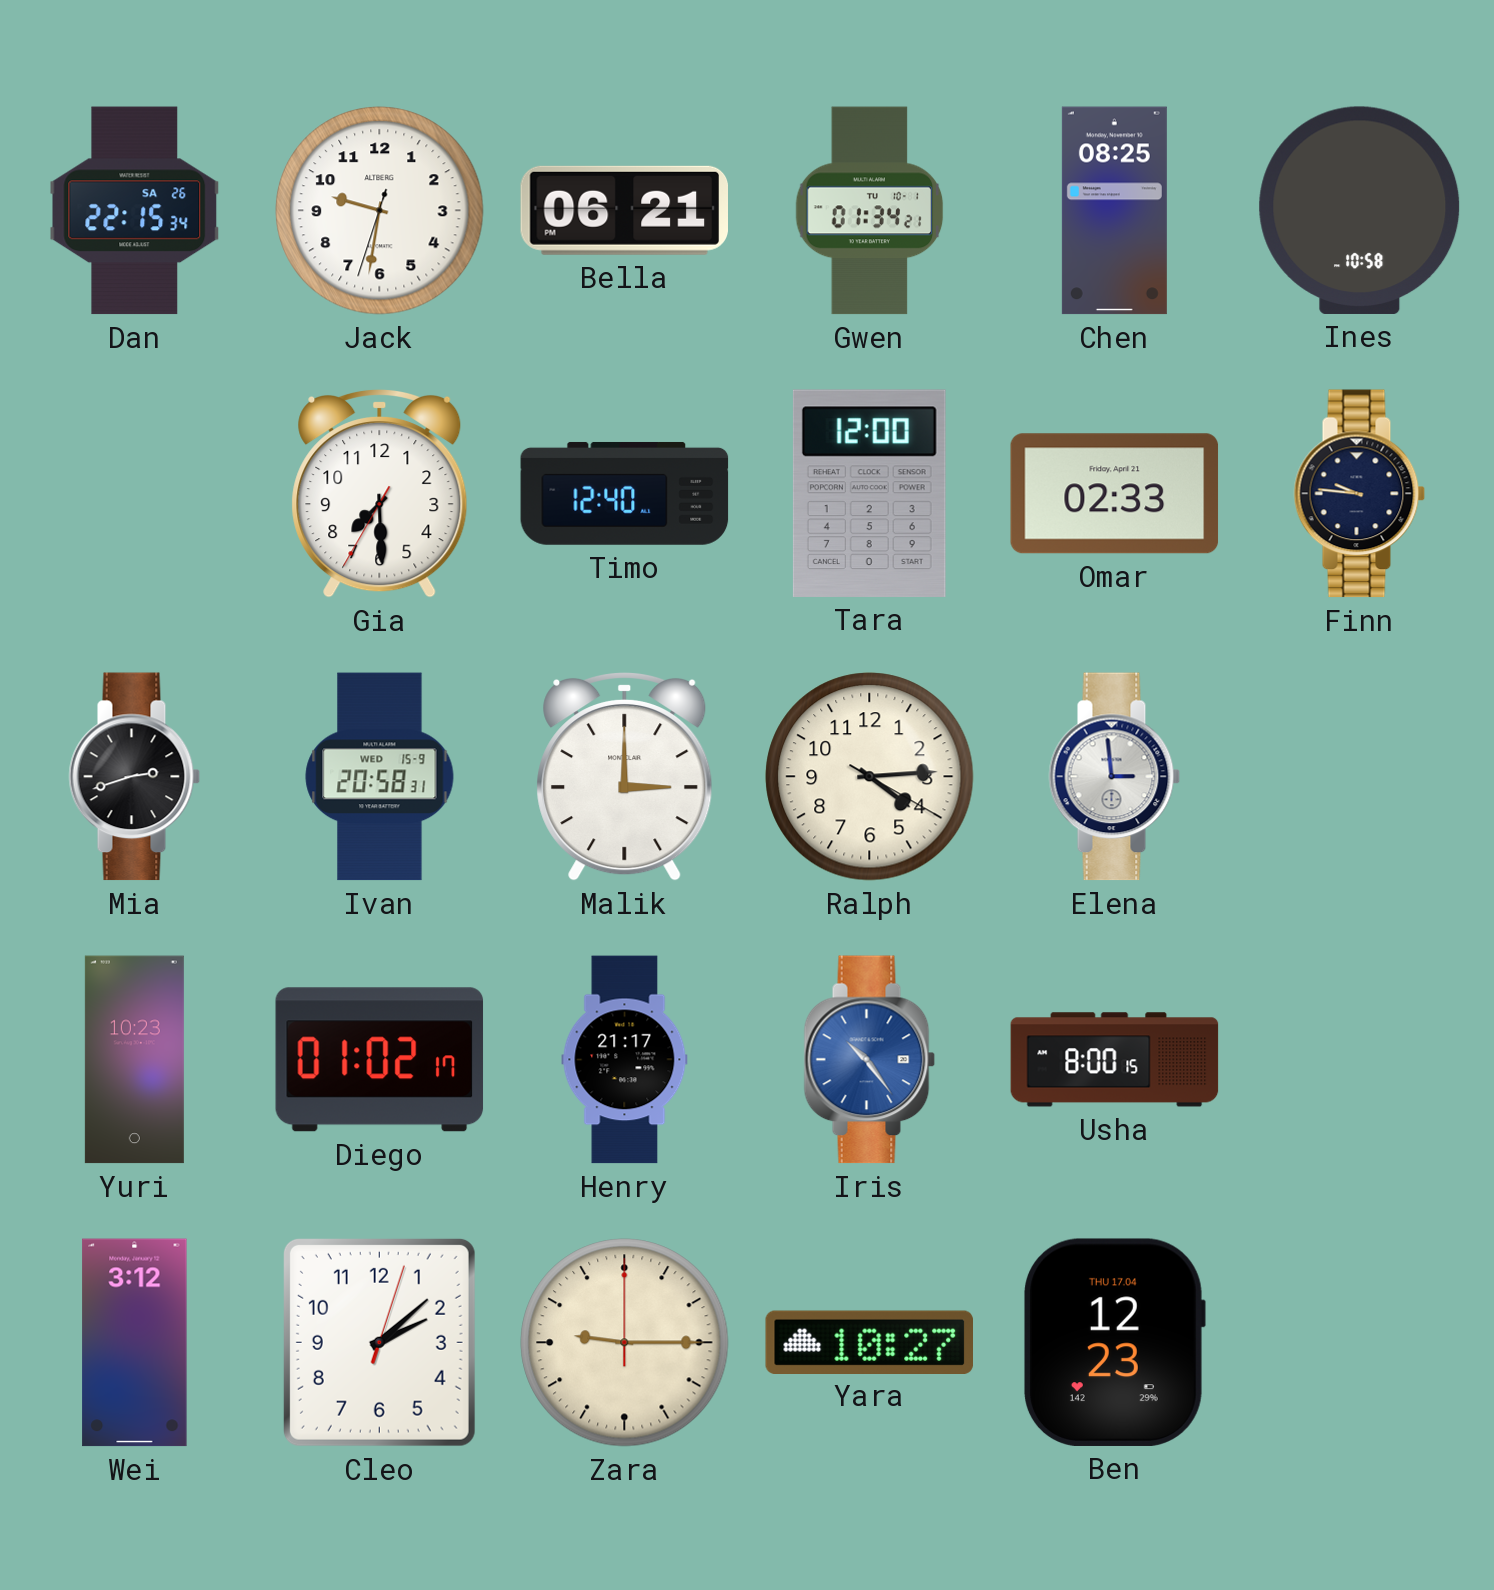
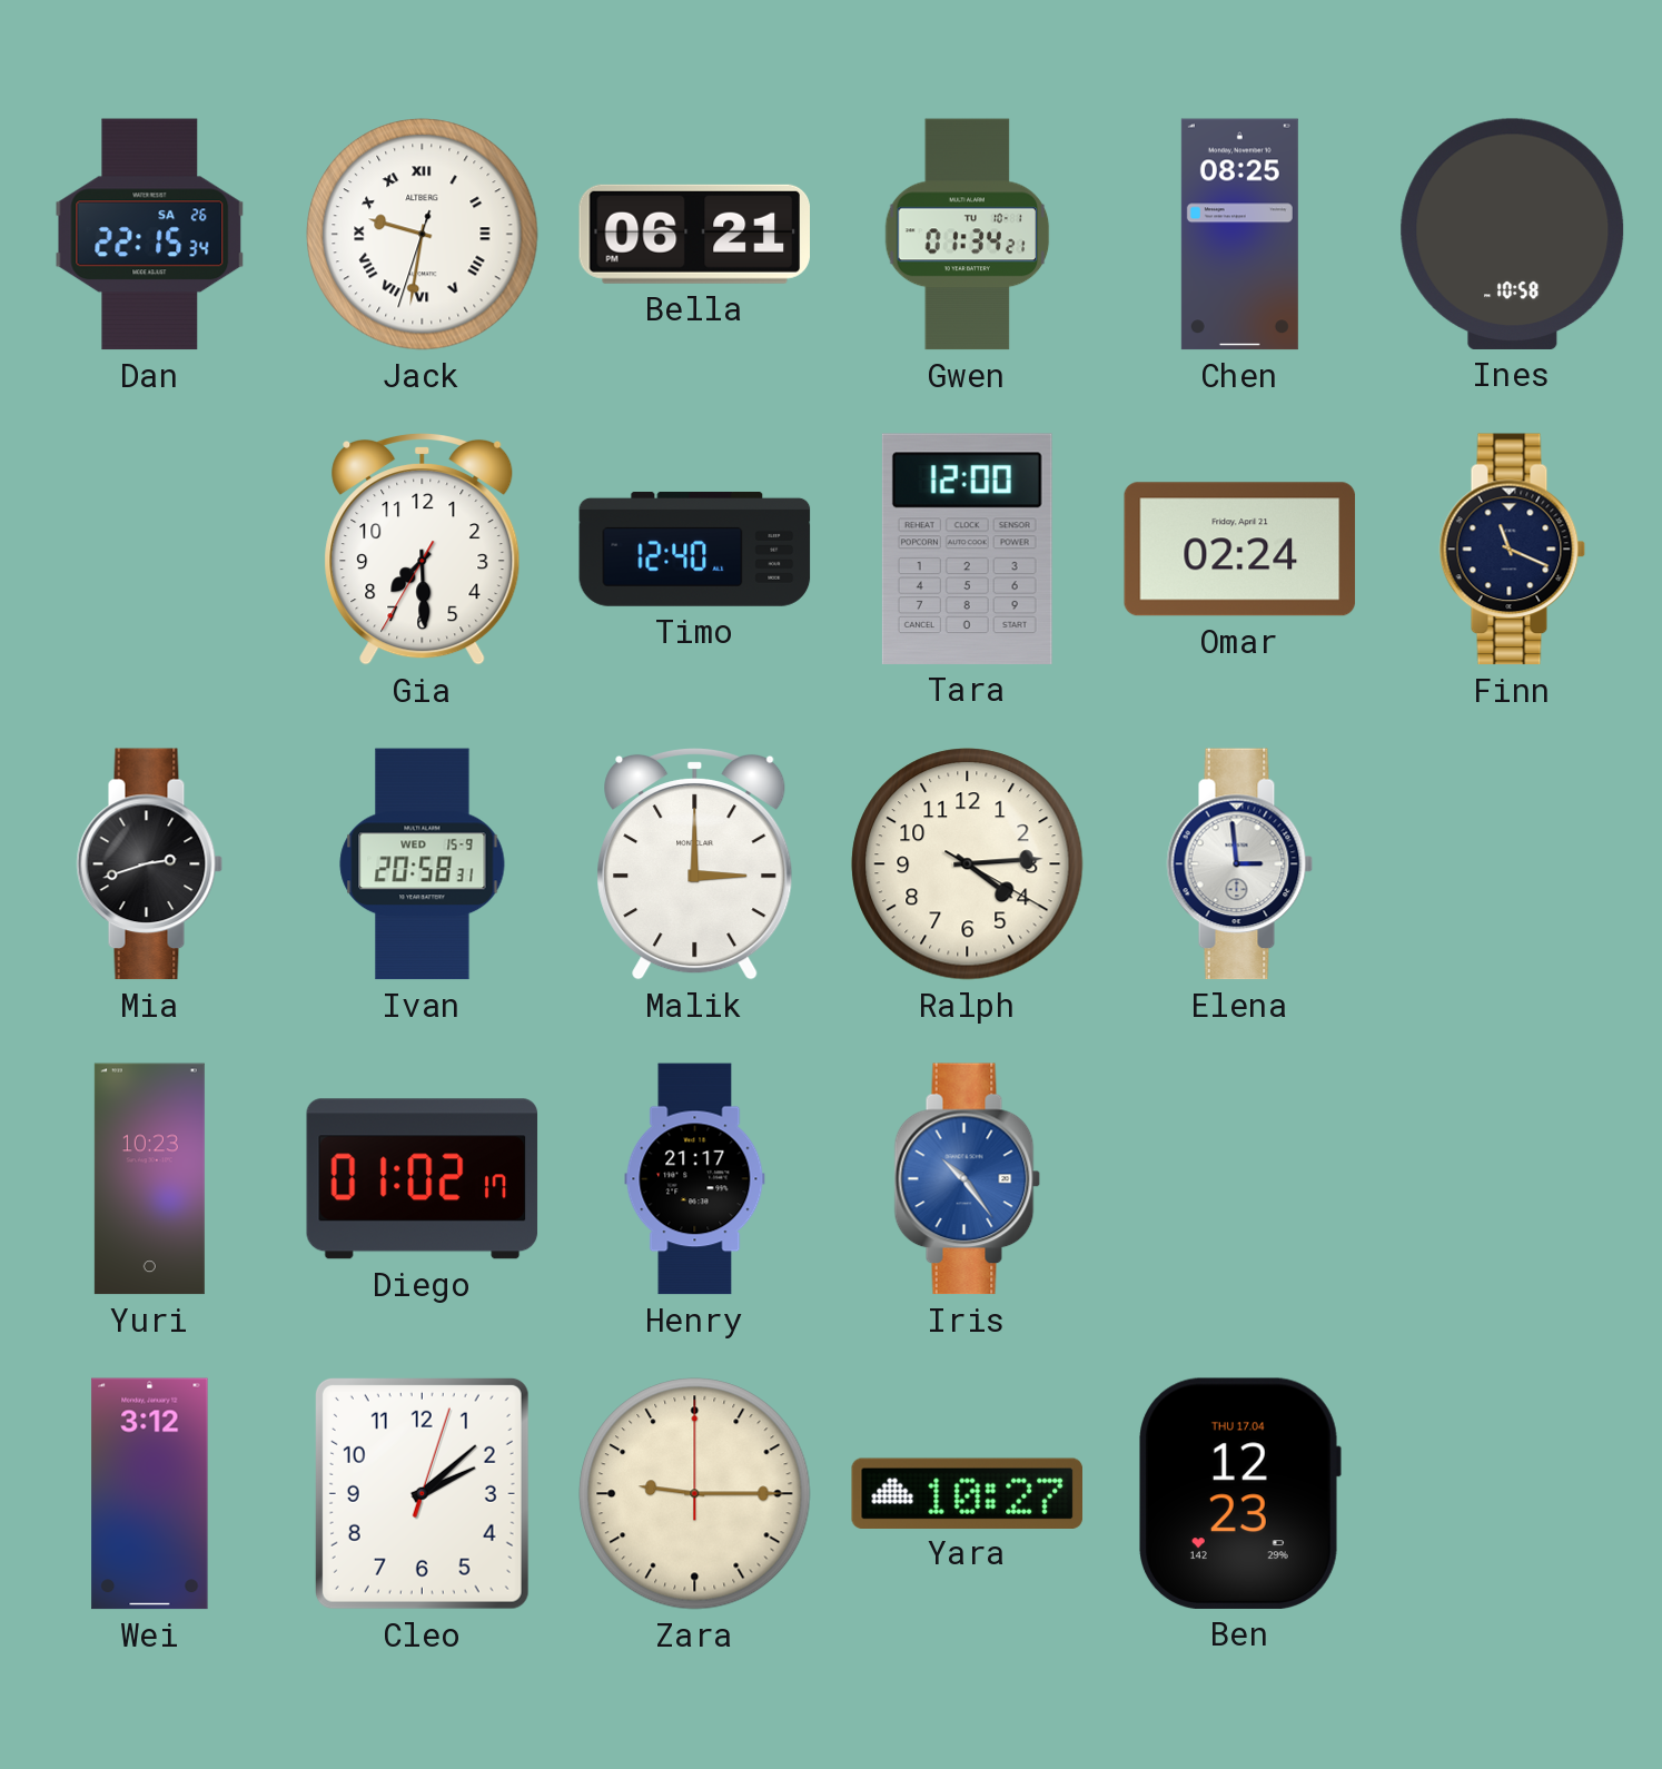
Jack numerals: Arabic -> Roman
Omar: 02:33 -> 02:24
Finn: 9:46 -> 11:19
Usha: 8:00 -> none
